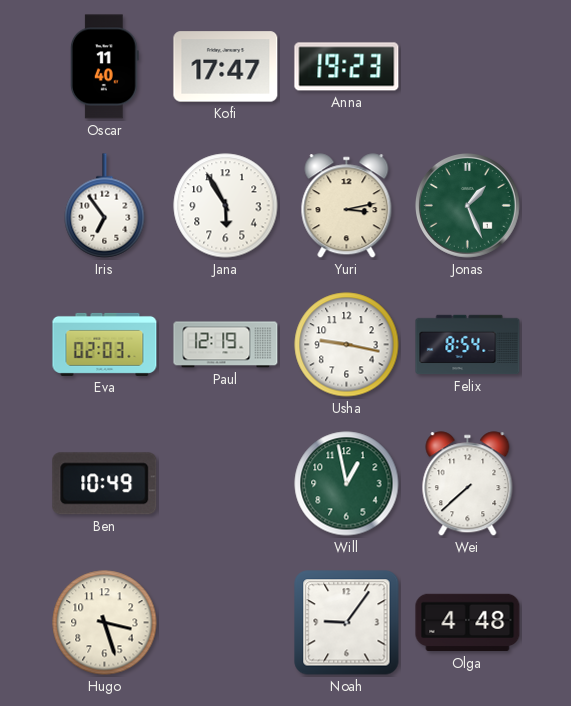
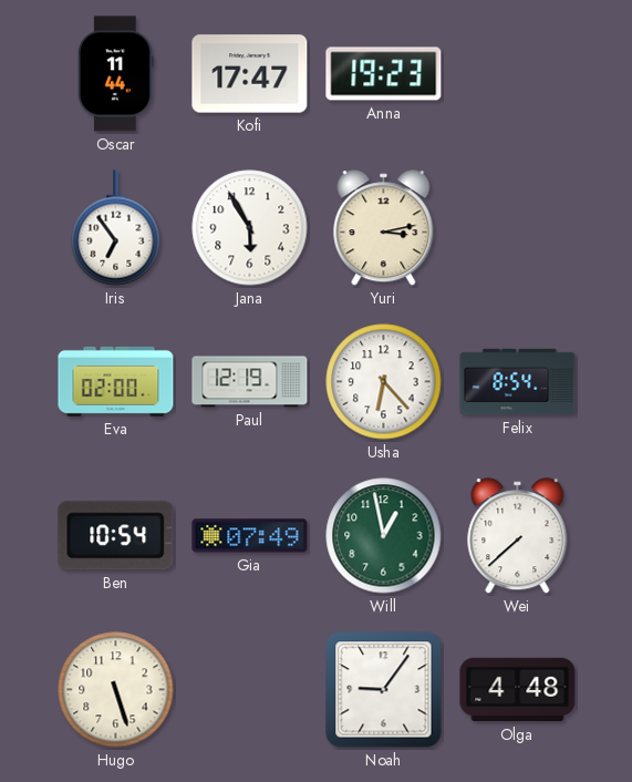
Oscar: 11:40 -> 11:44
Jonas: 1:26 -> none
Eva: 02:03 -> 02:00
Usha: 9:17 -> 6:23
Ben: 10:49 -> 10:54
Gia: none -> 07:49
Hugo: 3:27 -> 5:27
